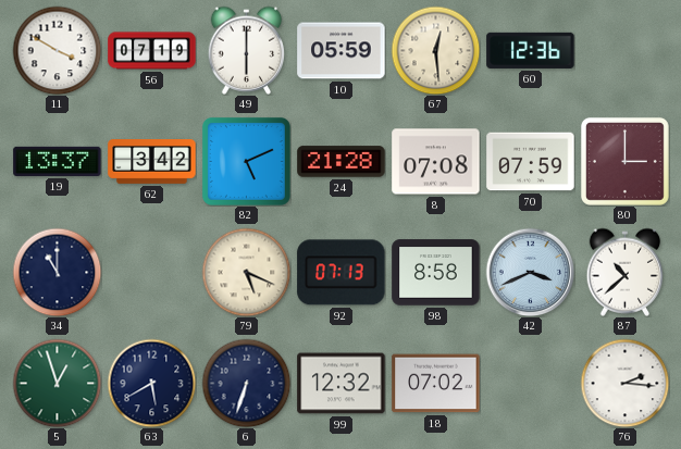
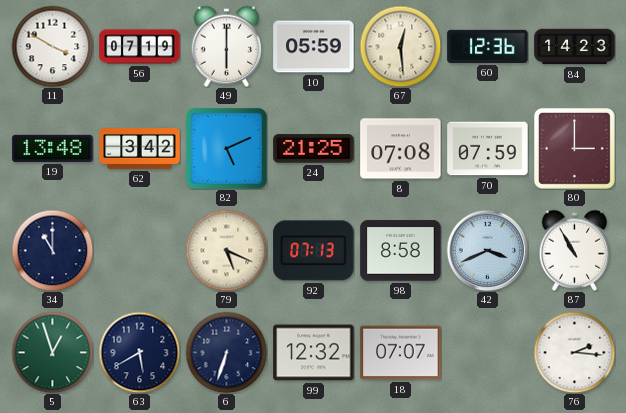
84: none -> 14:23
19: 13:37 -> 13:48
24: 21:28 -> 21:25
87: 10:38 -> 10:55
18: 07:02 -> 07:07
